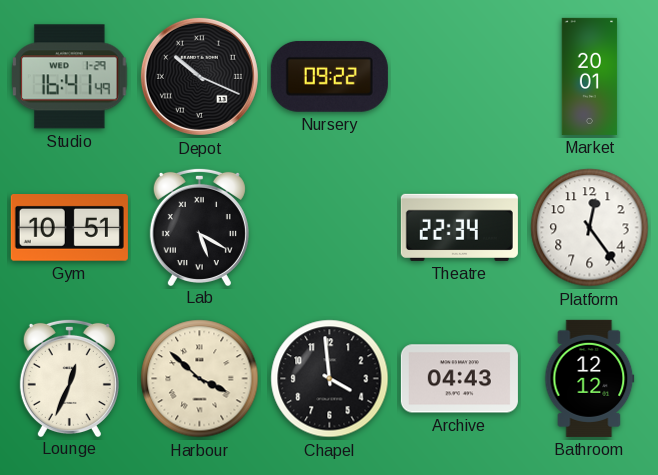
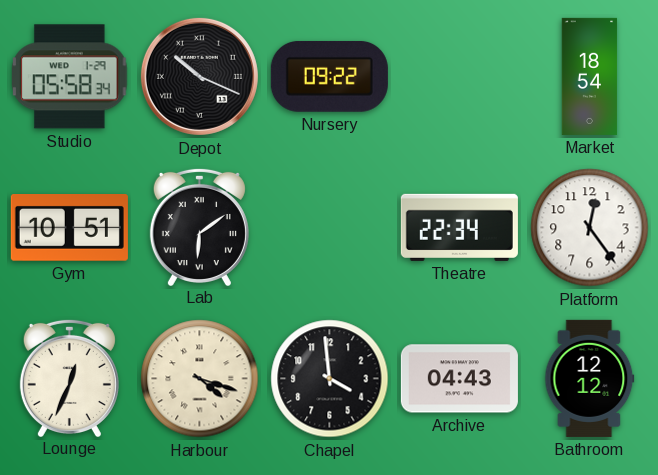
Studio: 16:41 -> 05:58
Market: 20:01 -> 18:54
Lab: 5:20 -> 6:09
Harbour: 3:52 -> 4:18
